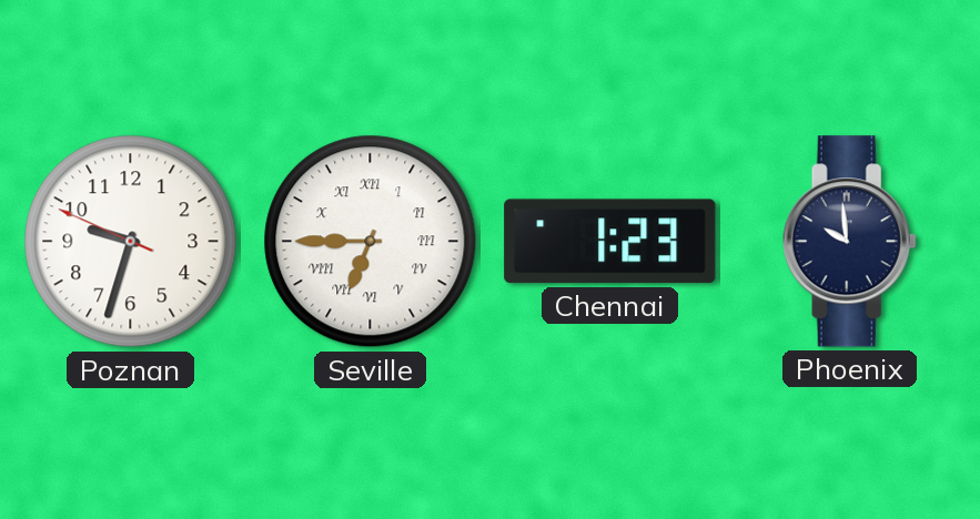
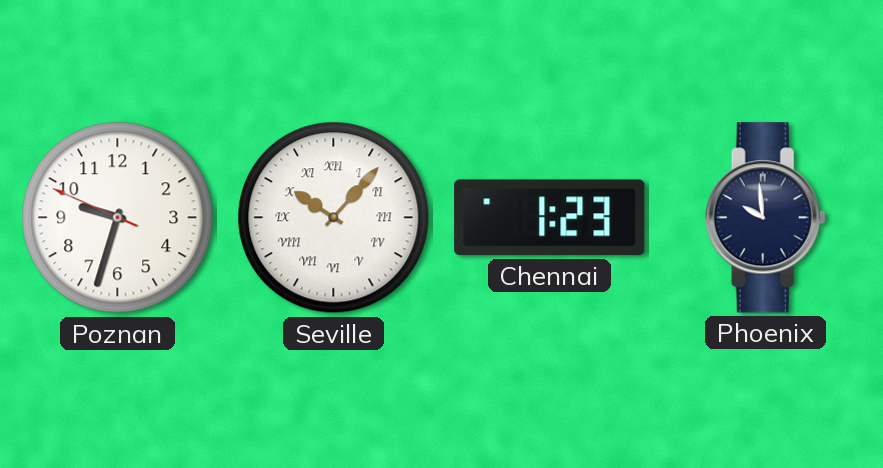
Seville: 6:45 -> 10:07
